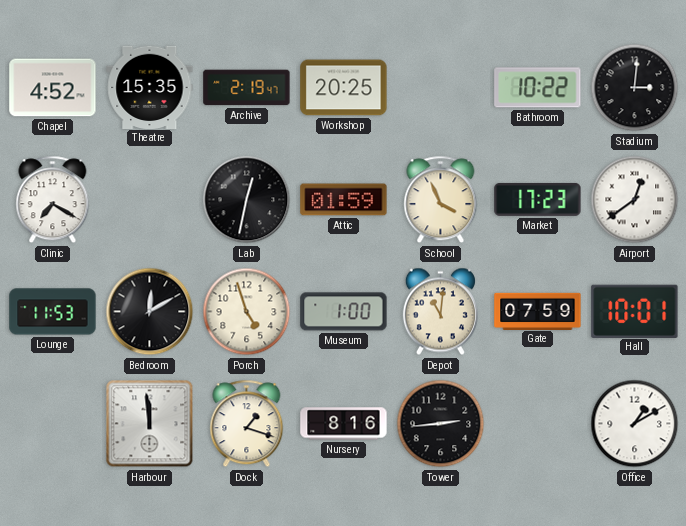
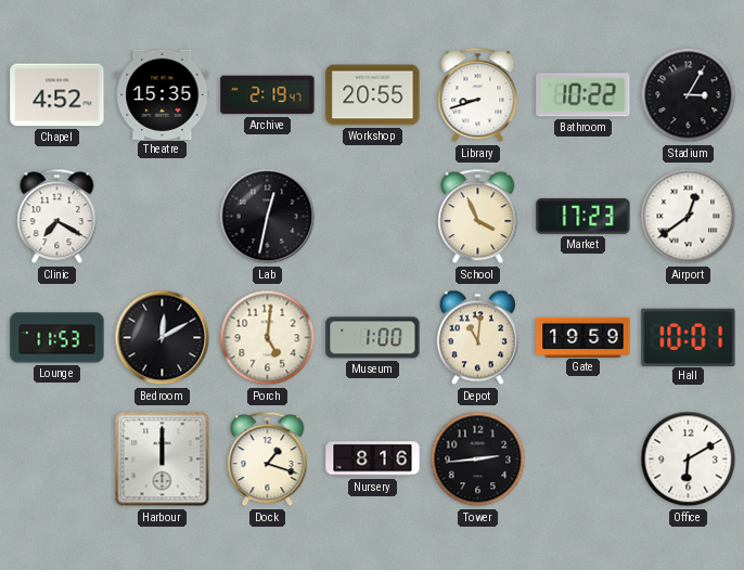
Workshop: 20:25 -> 20:55
Library: none -> 8:42
Stadium: 3:01 -> 3:05
Attic: 01:59 -> none
Porch: 4:57 -> 5:01
Gate: 07:59 -> 19:59
Harbour: 11:59 -> 12:00
Office: 1:10 -> 6:10
